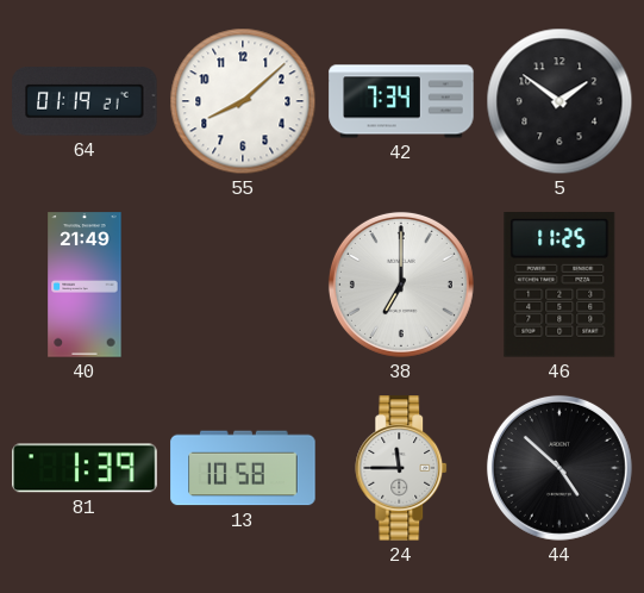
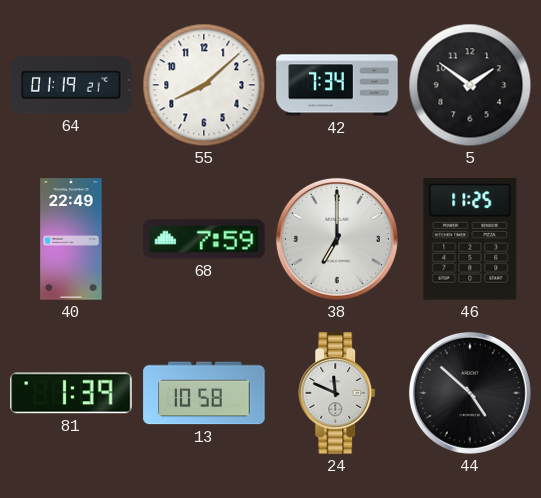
40: 21:49 -> 22:49
68: none -> 7:59
24: 11:45 -> 11:49
